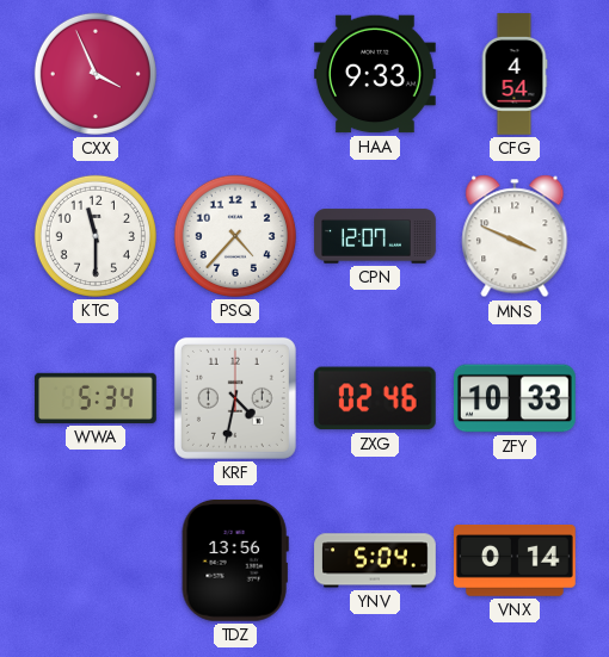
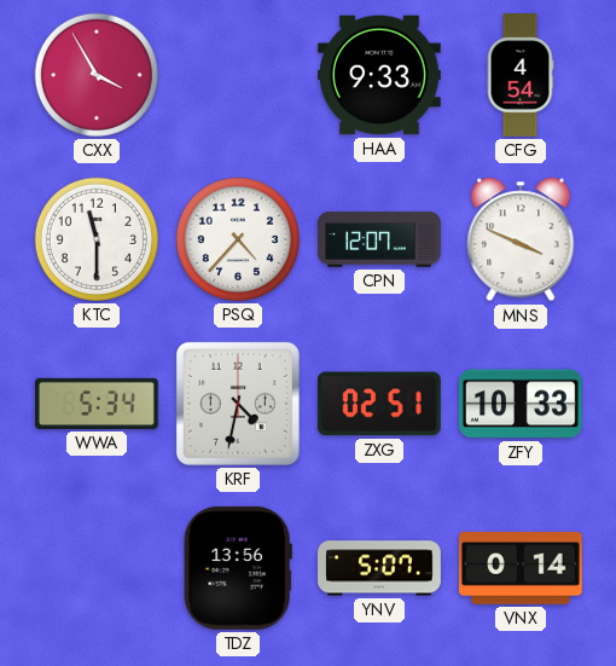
CXX: 3:56 -> 3:55
ZXG: 02:46 -> 02:51
YNV: 5:04 -> 5:07
